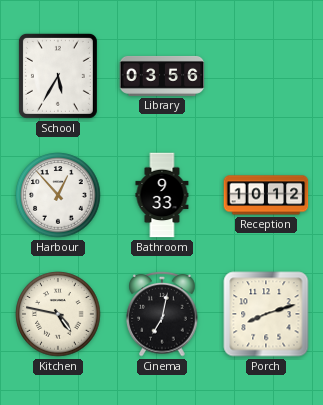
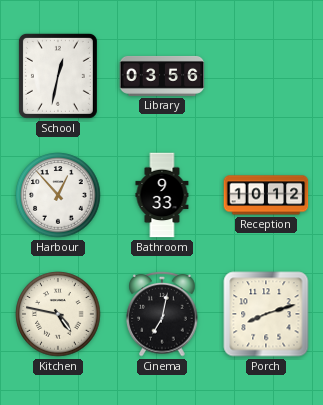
School: 5:35 -> 12:32
